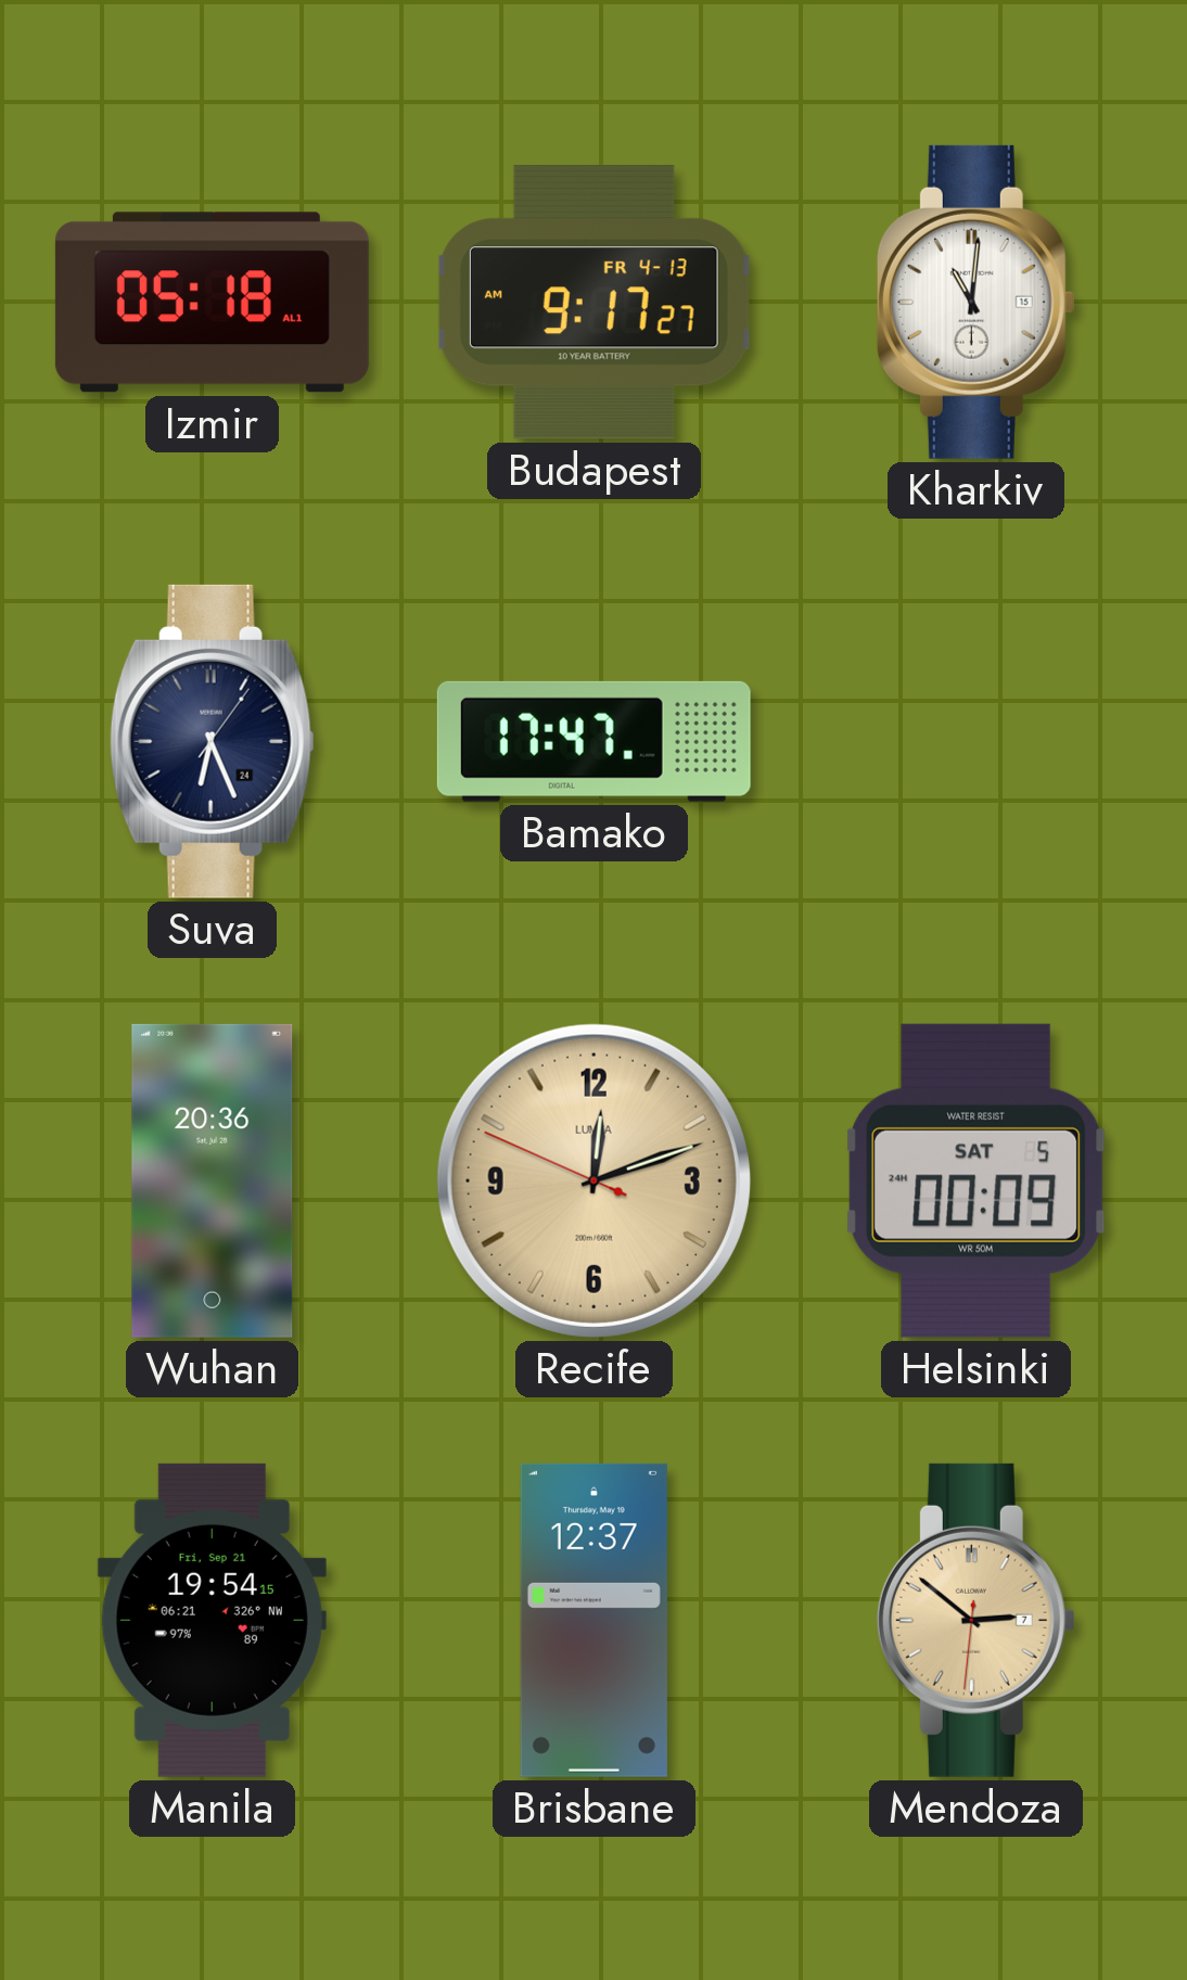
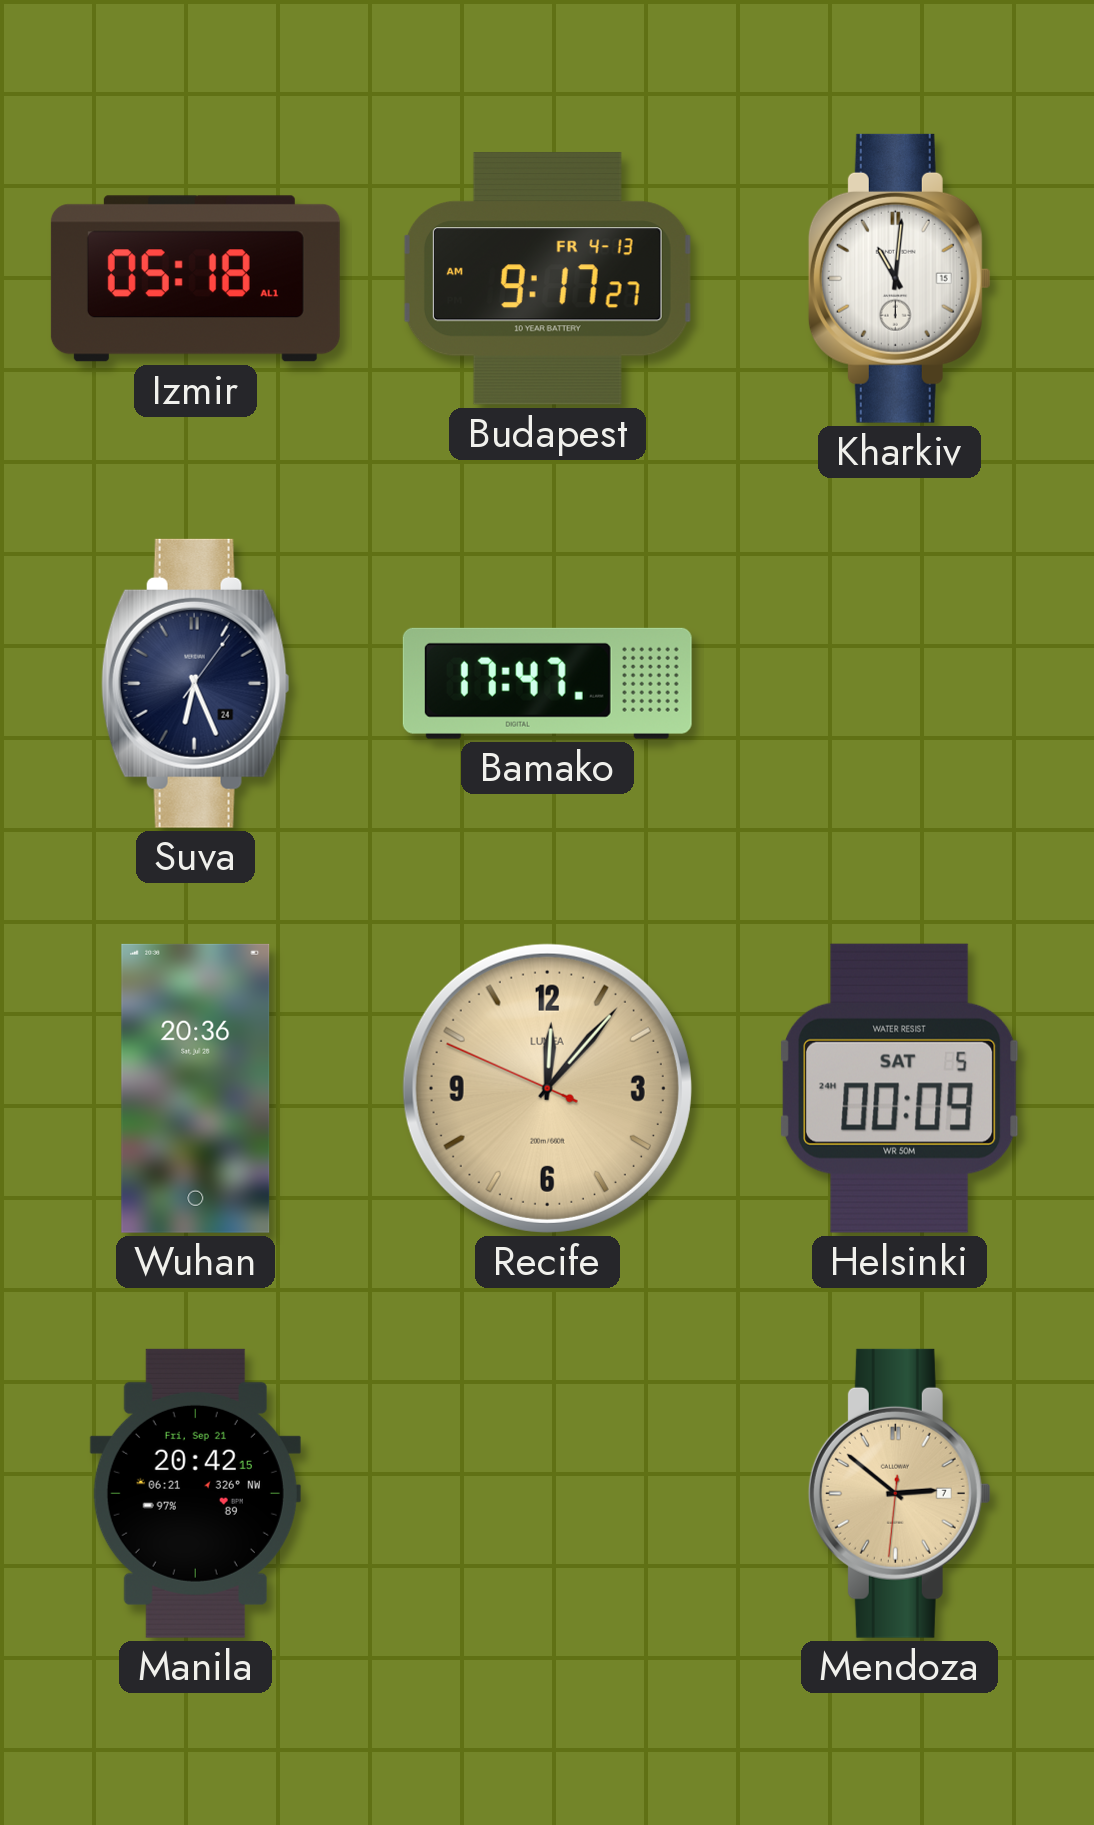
Recife: 12:11 -> 12:06
Manila: 19:54 -> 20:42
Brisbane: 12:37 -> none
